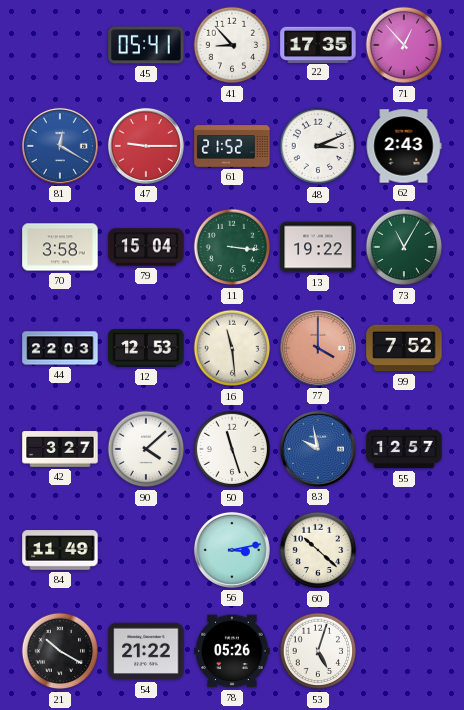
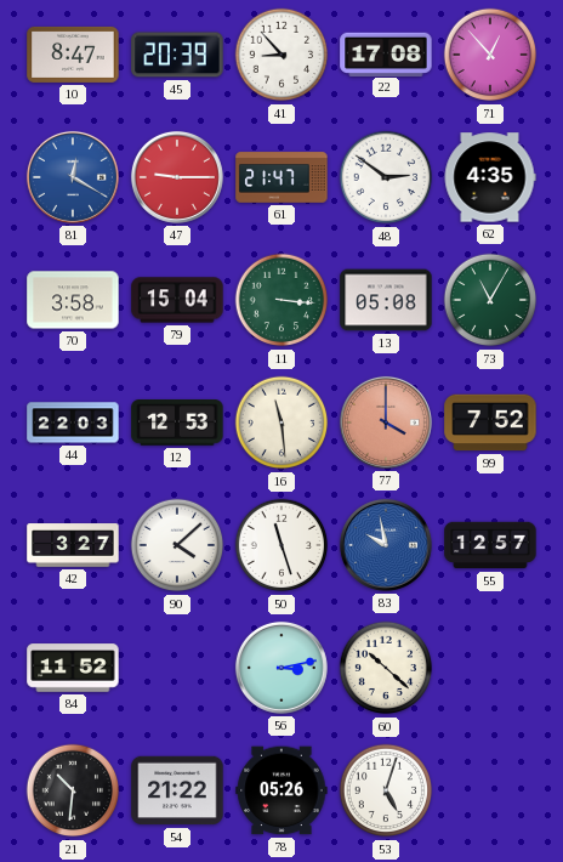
10: none -> 8:47
45: 05:41 -> 20:39
22: 17:35 -> 17:08
61: 21:52 -> 21:47
48: 3:11 -> 2:51
62: 2:43 -> 4:35
13: 19:22 -> 05:08
84: 11:49 -> 11:52
21: 10:20 -> 10:31
